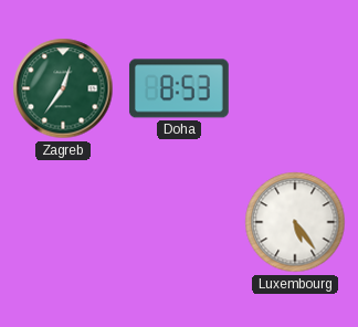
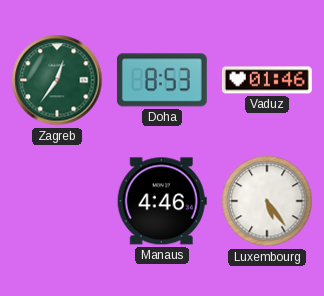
Vaduz: none -> 01:46
Manaus: none -> 4:46
